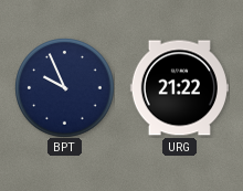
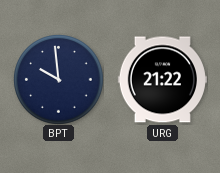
BPT: 9:56 -> 9:59
